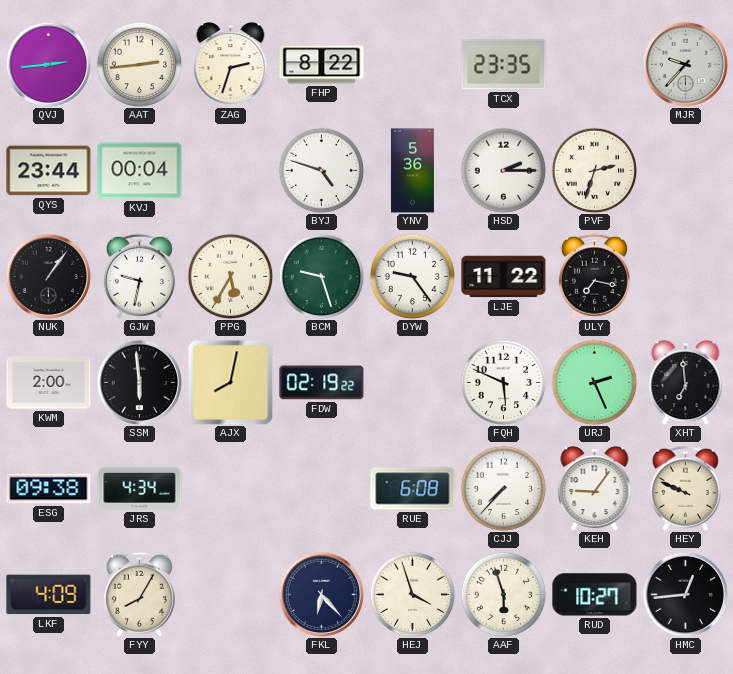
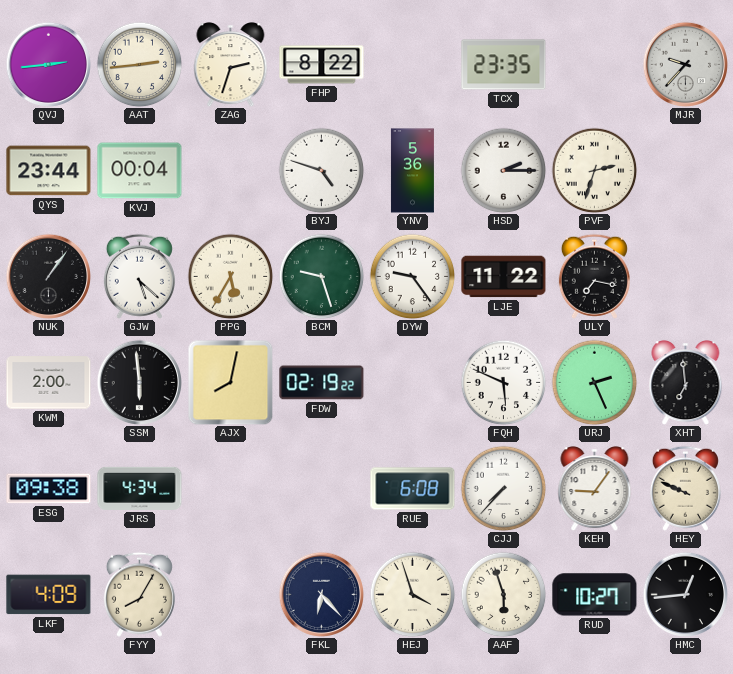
GJW: 9:32 -> 5:22
